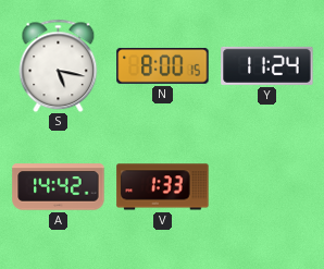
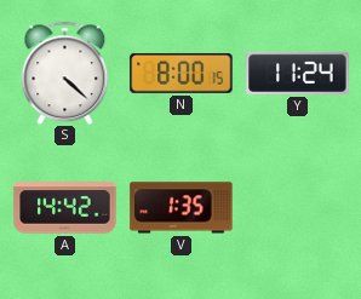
S: 5:17 -> 4:22
V: 1:33 -> 1:35
